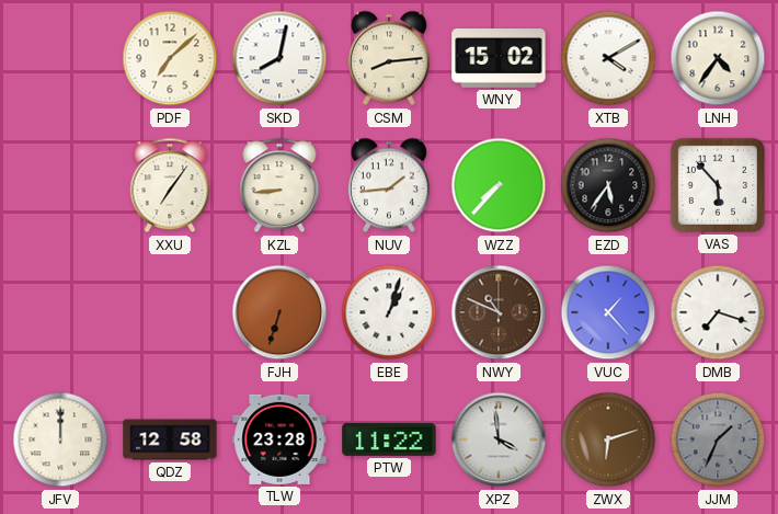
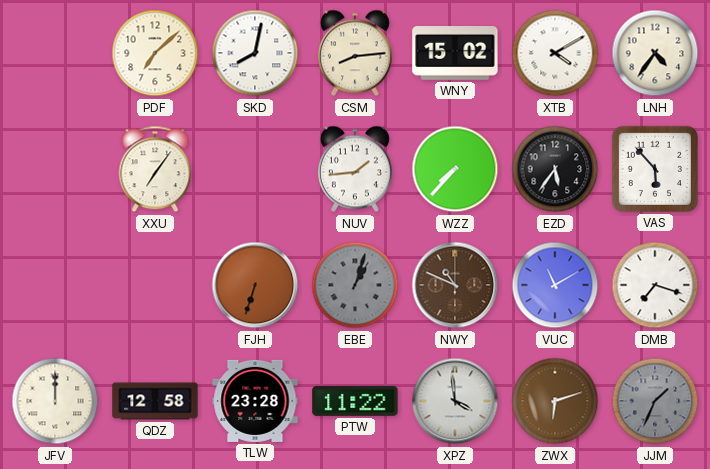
KZL: 8:44 -> none
EBE dial: white -> grey
VUC: 1:23 -> 11:10
